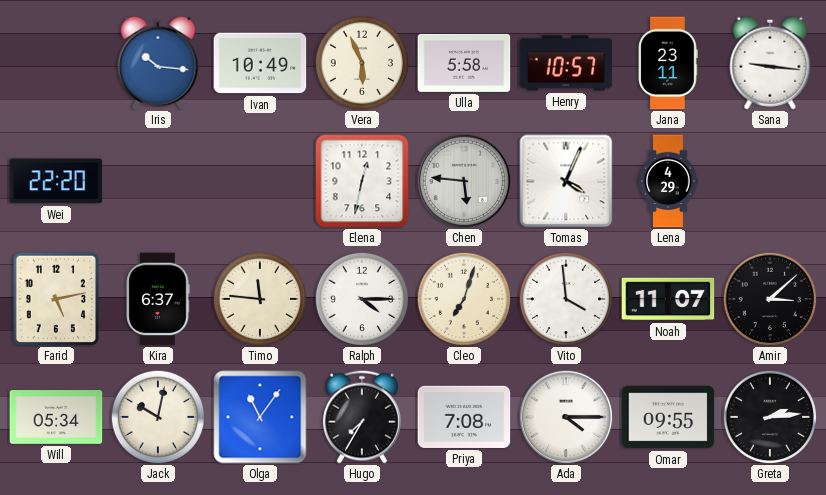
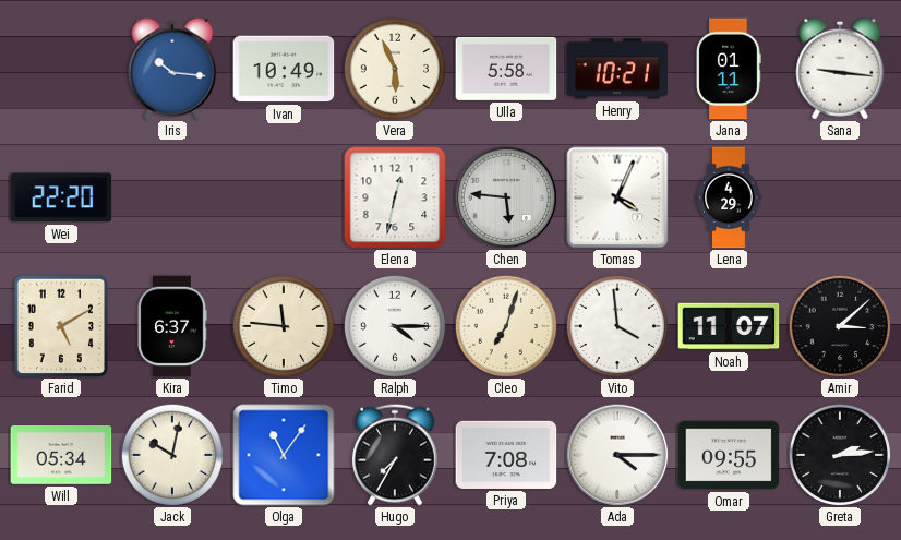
Henry: 10:57 -> 10:21
Jana: 23:11 -> 01:11
Farid: 5:13 -> 5:10
